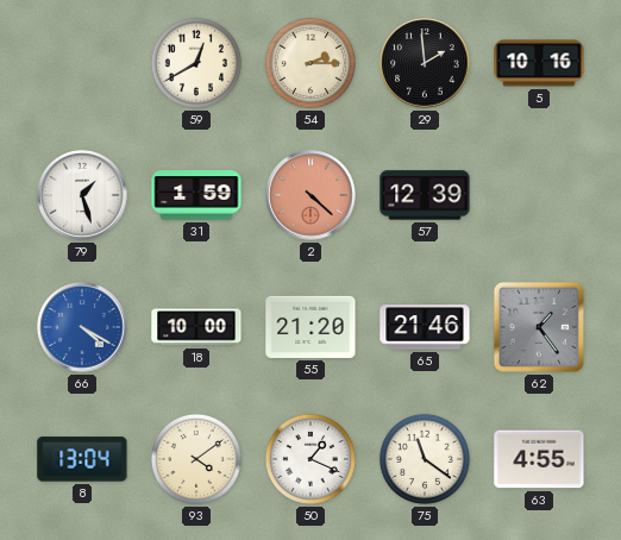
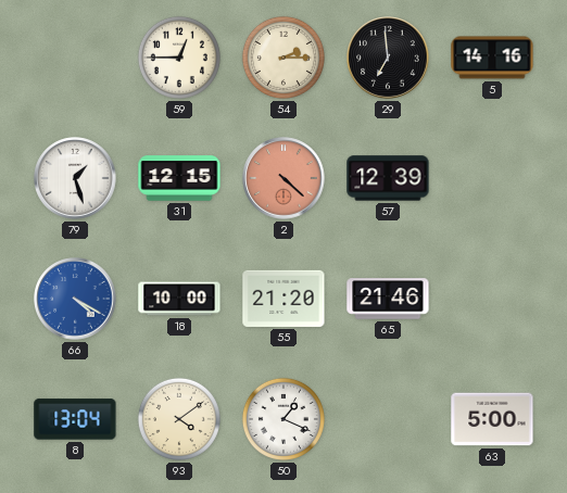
59: 12:40 -> 12:45
29: 1:59 -> 6:59
5: 10:16 -> 14:16
31: 1:59 -> 12:15
62: 1:24 -> none
75: 11:21 -> none
63: 4:55 -> 5:00
